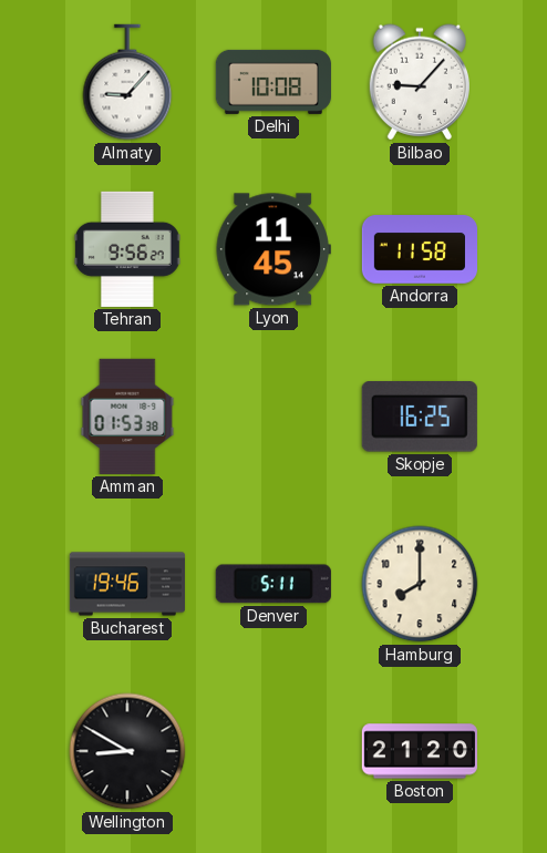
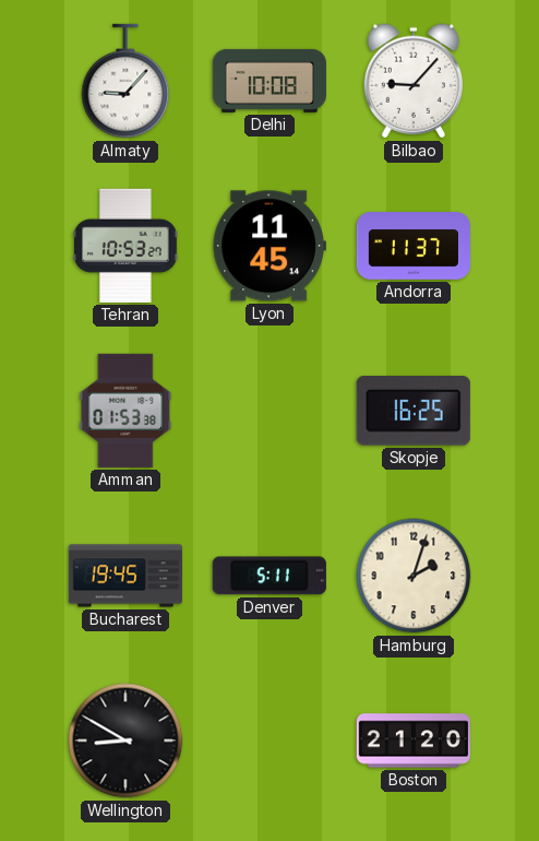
Tehran: 9:56 -> 10:53
Andorra: 11:58 -> 11:37
Bucharest: 19:46 -> 19:45
Hamburg: 8:00 -> 2:03
